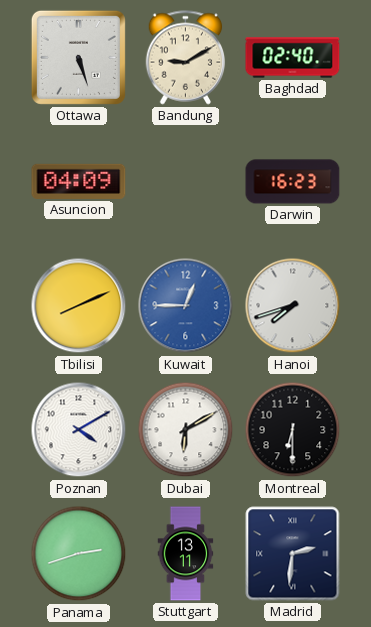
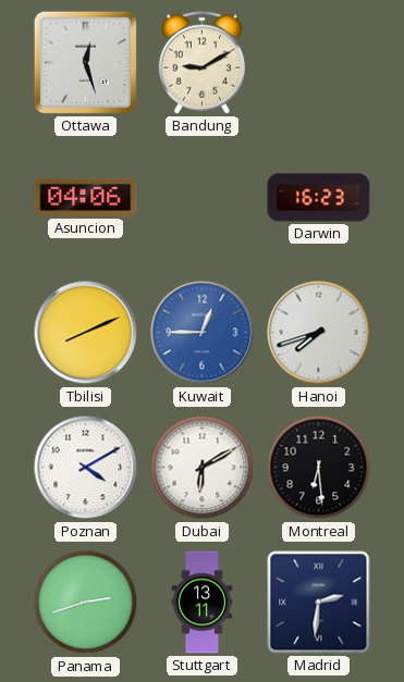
Ottawa: 5:27 -> 12:27
Baghdad: 02:40 -> none
Asuncion: 04:09 -> 04:06
Montreal: 6:30 -> 6:29
